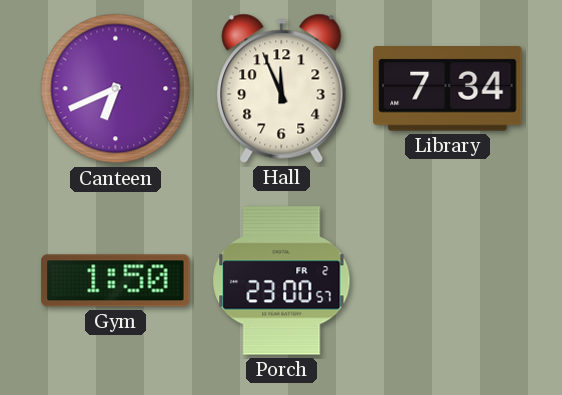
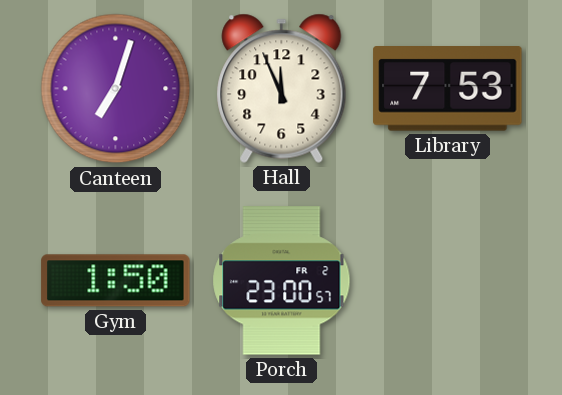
Canteen: 6:41 -> 7:03
Library: 7:34 -> 7:53
